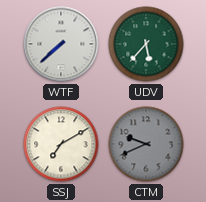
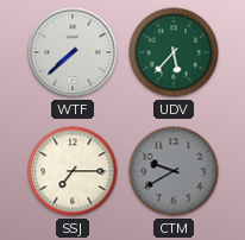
SSJ: 7:10 -> 7:15
CTM: 9:41 -> 9:40
